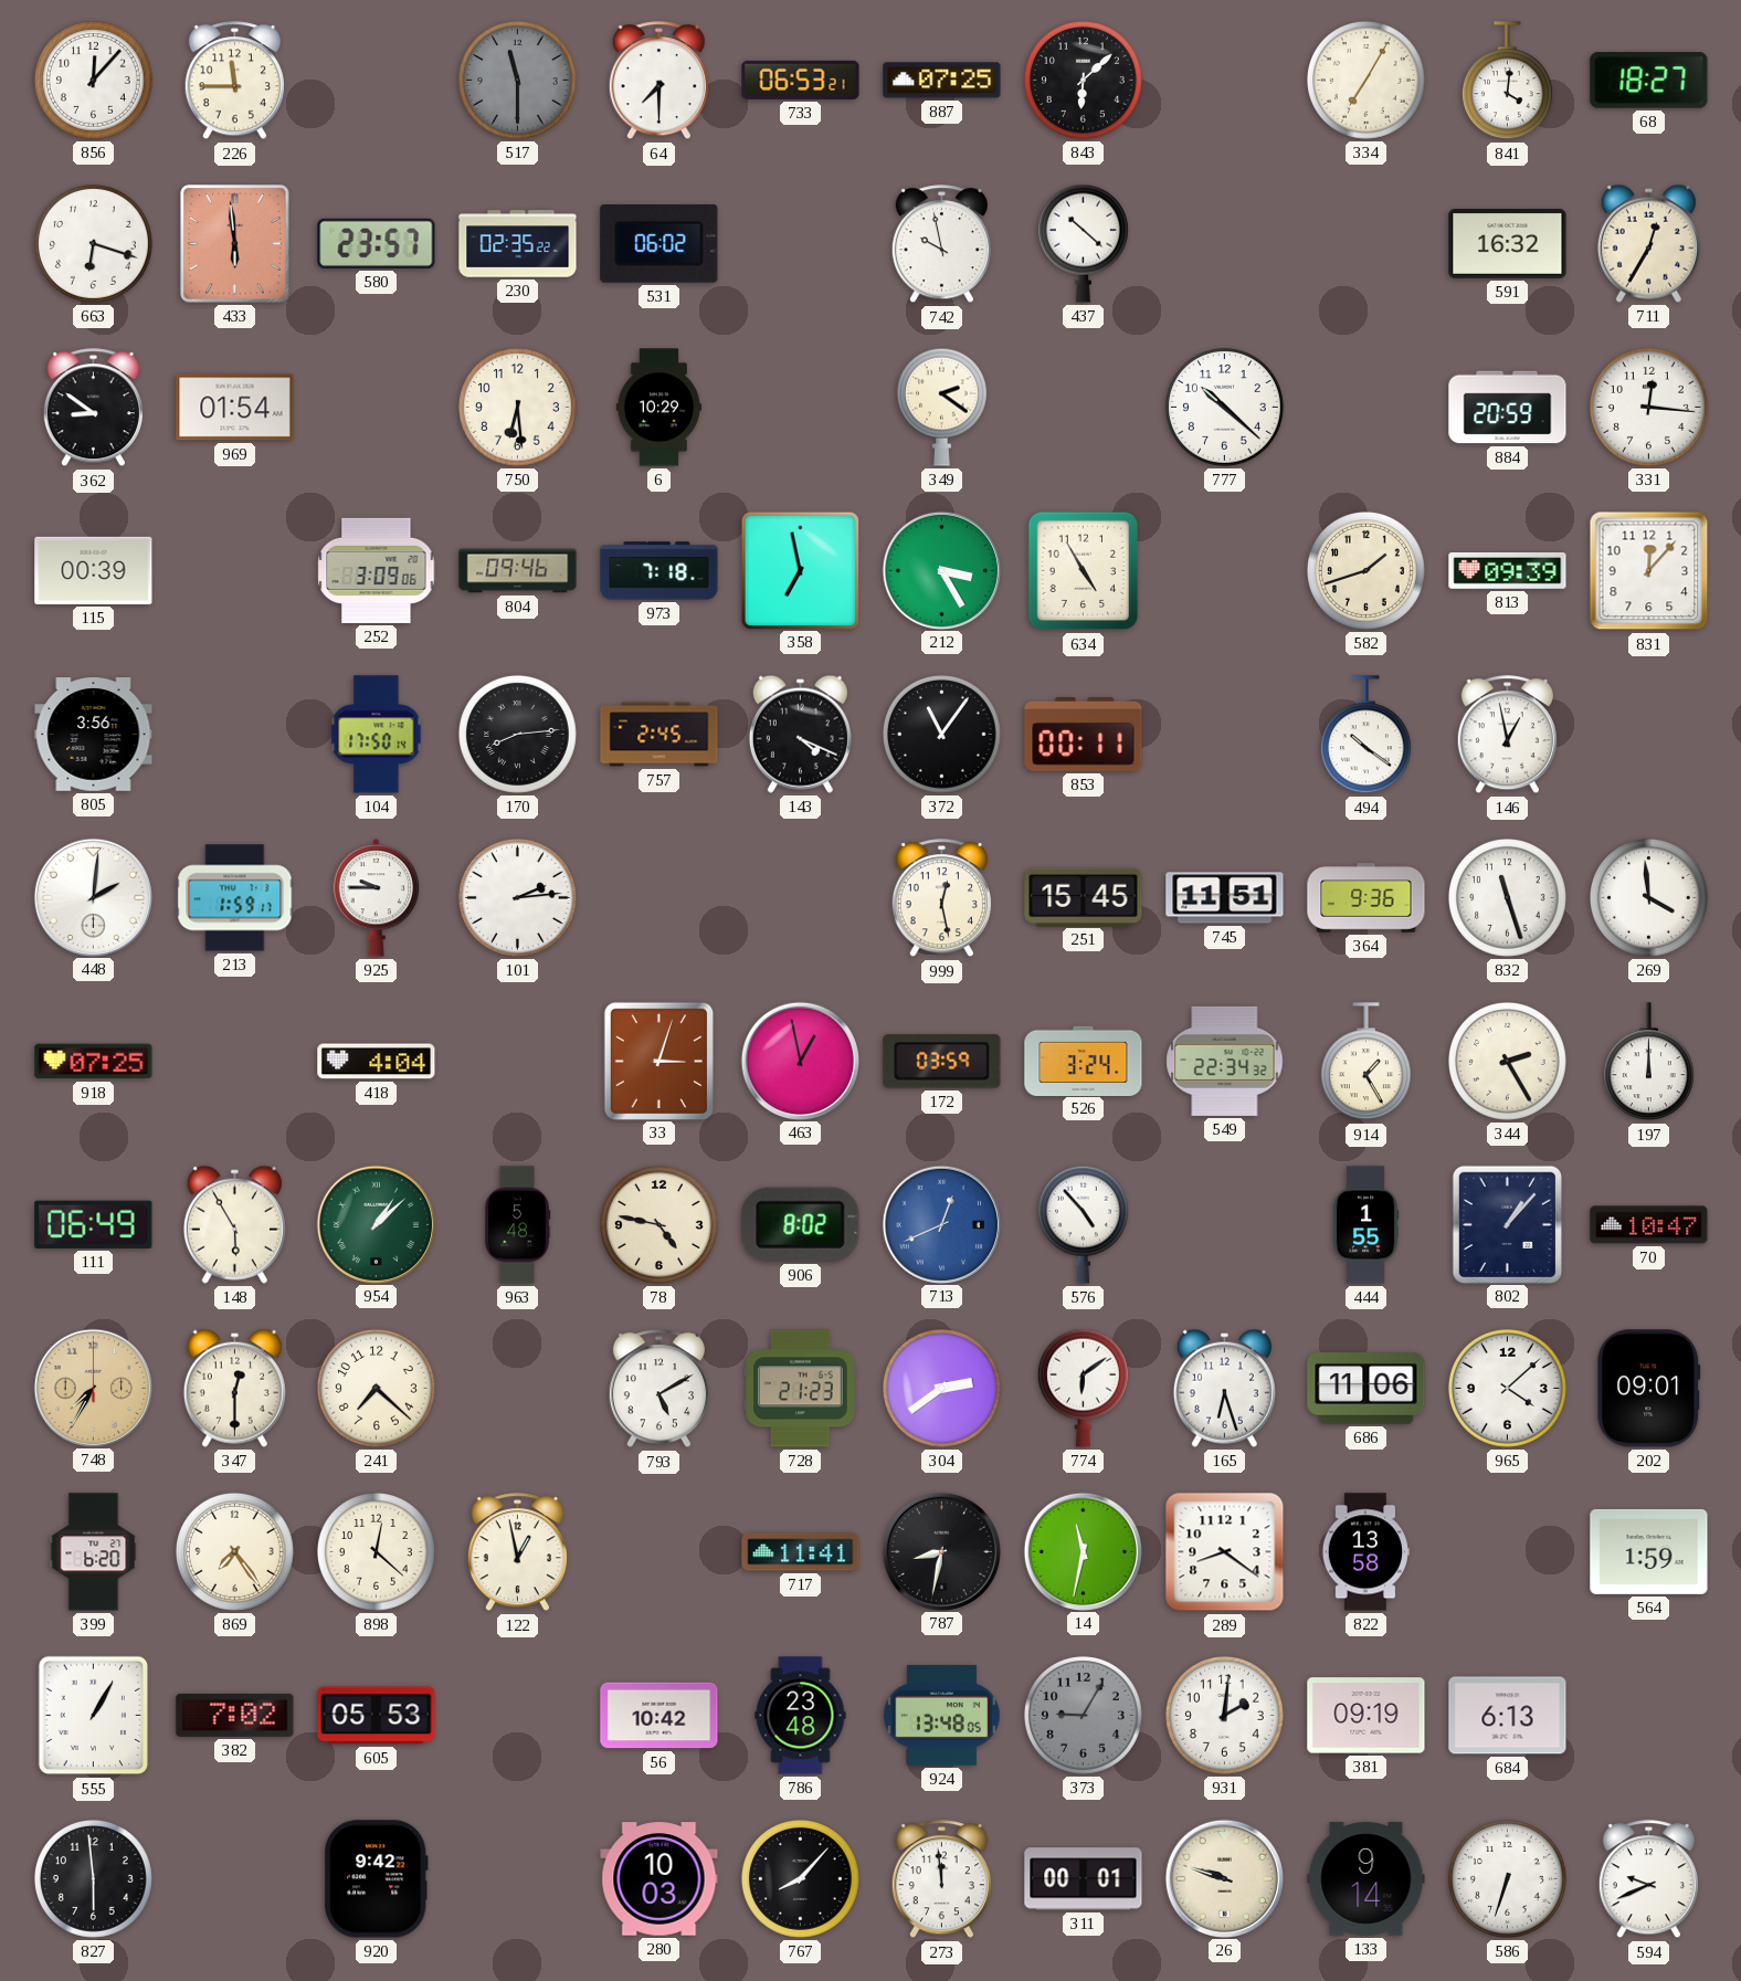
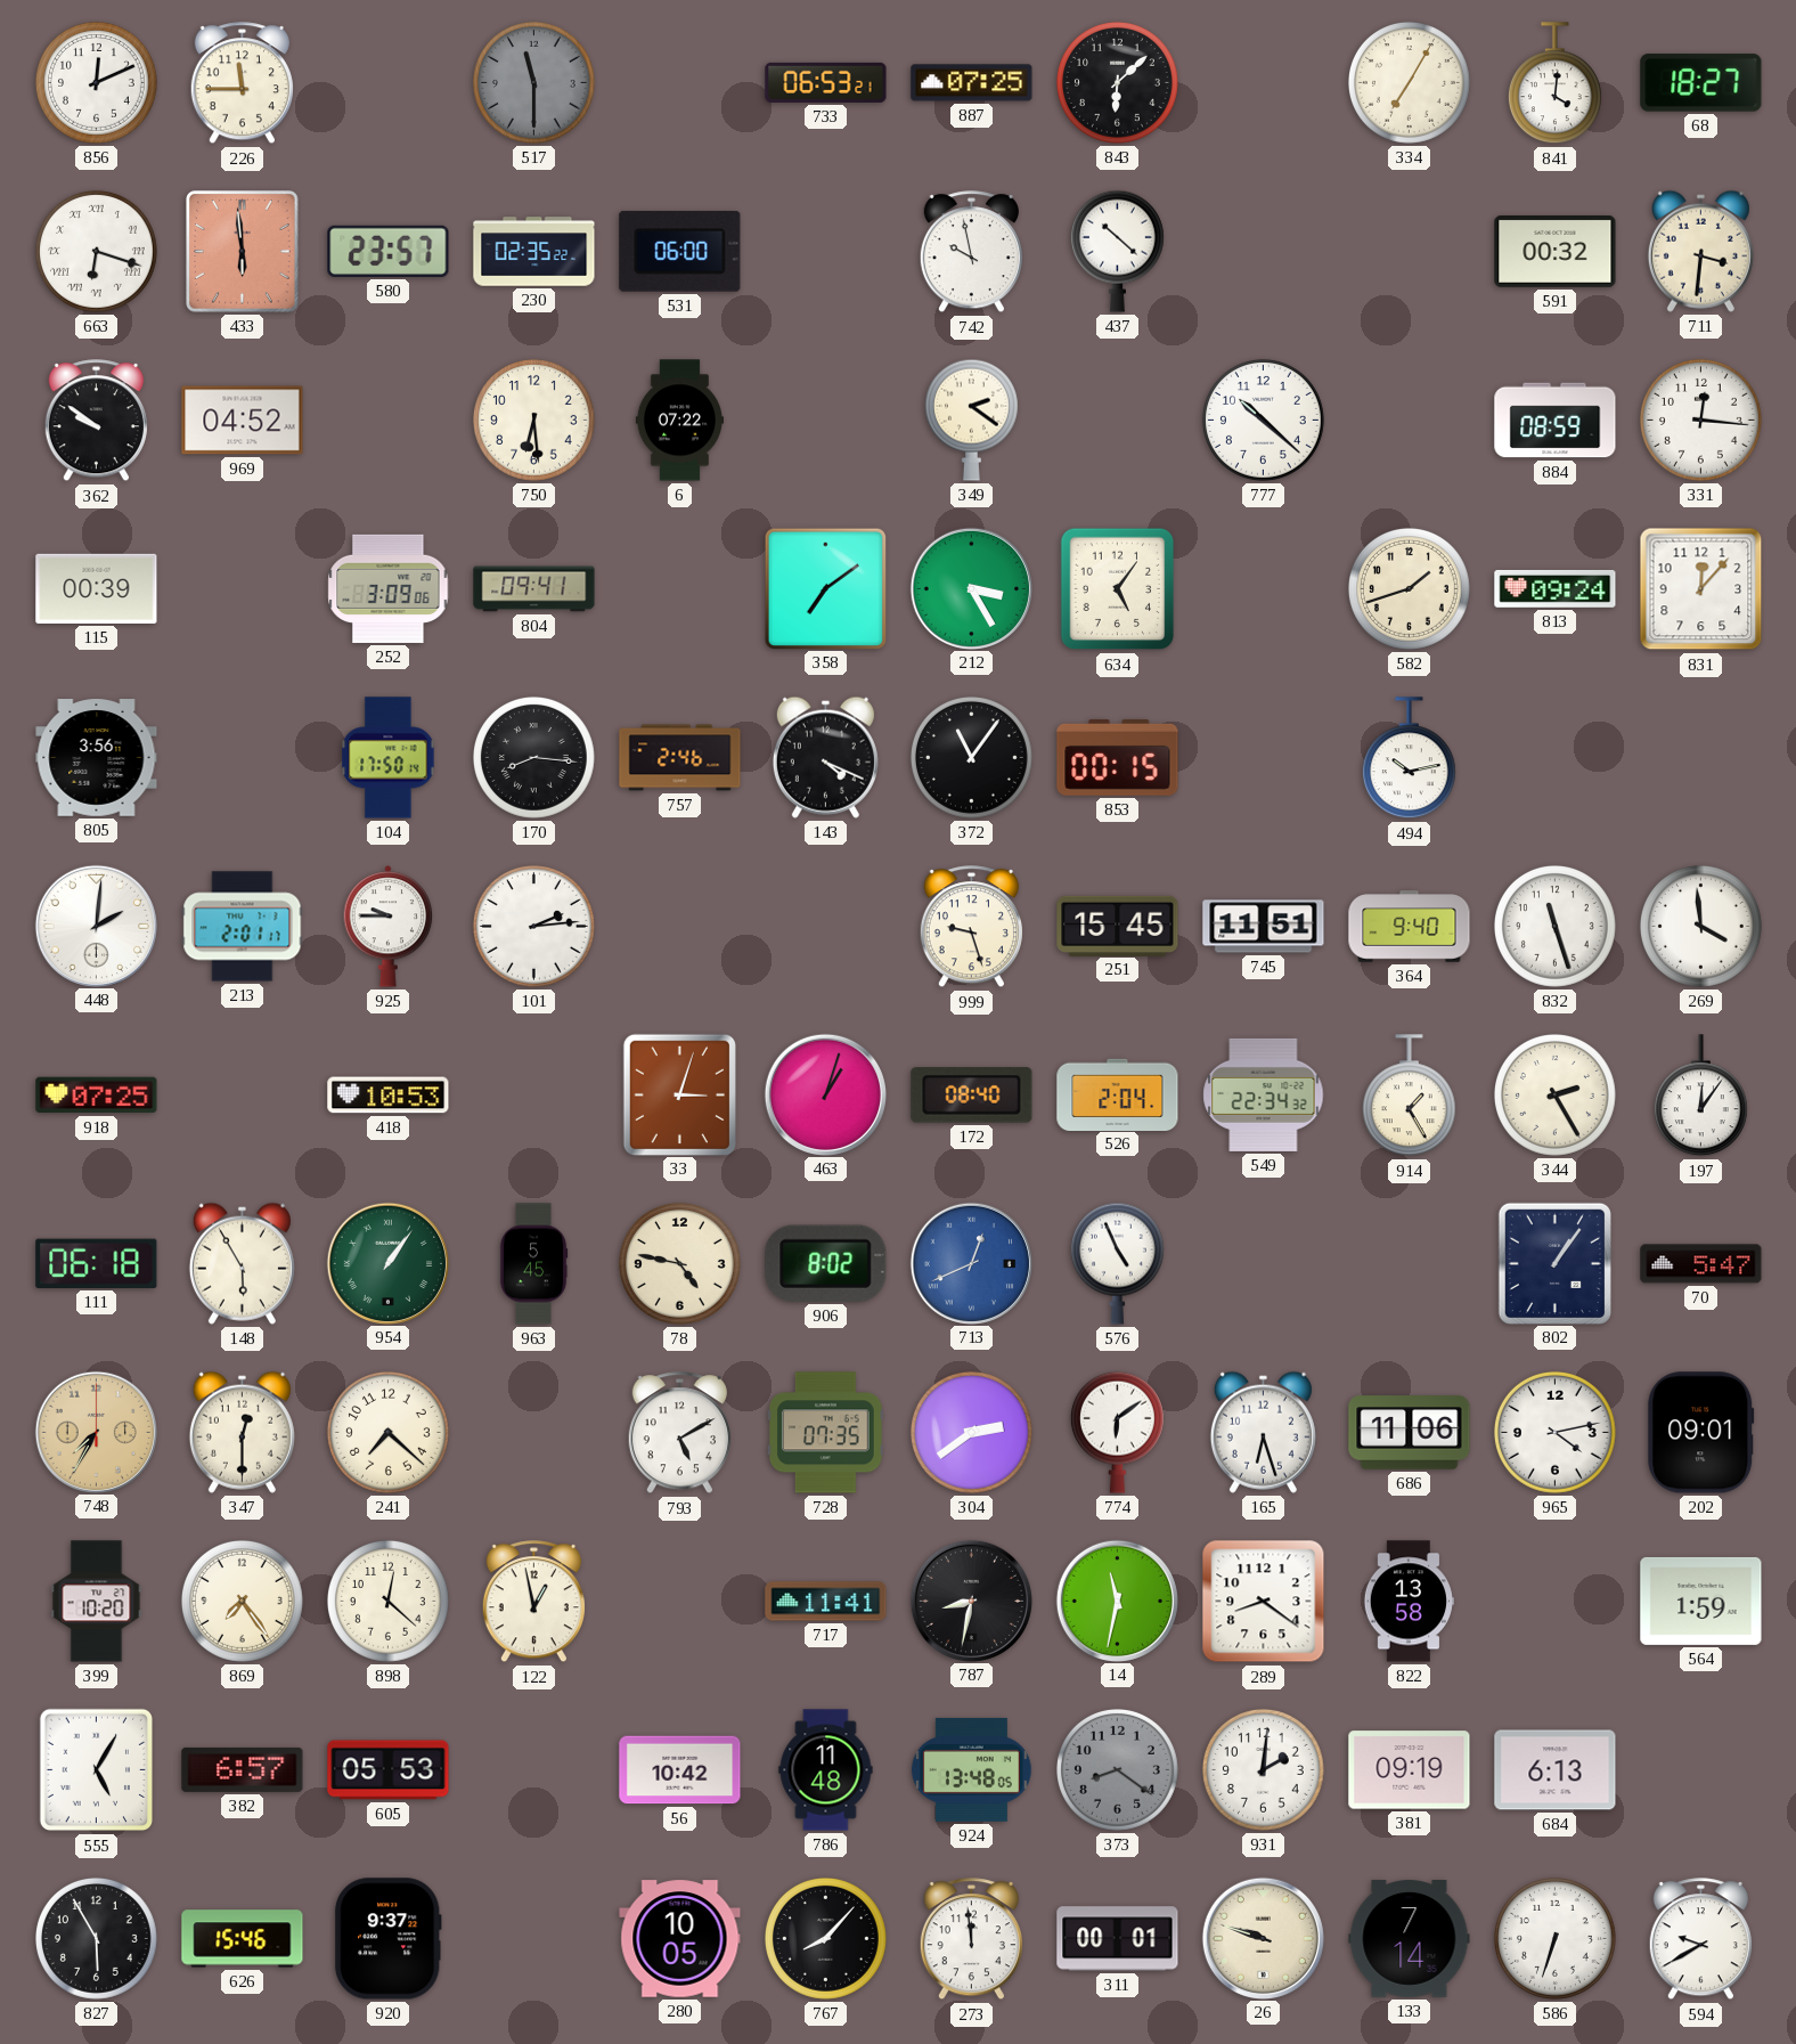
856: 12:07 -> 12:11
64: 7:30 -> none
663 numerals: Arabic -> Roman
531: 06:02 -> 06:00
591: 16:32 -> 00:32
711: 12:35 -> 3:31
362: 8:51 -> 9:51
969: 01:54 -> 04:52
6: 10:29 -> 07:22
884: 20:59 -> 08:59
804: 09:46 -> 09:41
973: 7:18 -> none
358: 6:58 -> 7:09
634: 4:55 -> 5:06
813: 09:39 -> 09:24
170: 8:14 -> 8:16
757: 2:45 -> 2:46
853: 00:11 -> 00:15
494: 10:21 -> 10:13
146: 12:58 -> none
213: 1:59 -> 2:01
999: 12:28 -> 9:27
364: 9:36 -> 9:40
418: 4:04 -> 10:53
463: 12:58 -> 1:03
172: 03:59 -> 08:40
526: 3:24 -> 2:04
197: 12:00 -> 12:06
111: 06:49 -> 06:18
954: 1:08 -> 1:06
963: 5:48 -> 5:45
576: 4:53 -> 4:56
444: 1:55 -> none
802: 1:07 -> 1:06
70: 10:47 -> 5:47
728: 21:23 -> 07:35
965: 4:08 -> 4:13
399: 6:20 -> 10:20
555: 1:05 -> 5:05
382: 7:02 -> 6:57
786: 23:48 -> 11:48
373: 9:05 -> 8:21
827: 5:59 -> 5:55
626: none -> 15:46
920: 9:42 -> 9:37
280: 10:03 -> 10:05
133: 9:14 -> 7:14
594: 9:41 -> 9:40
